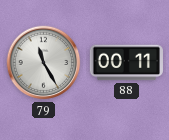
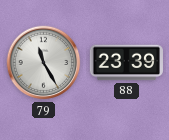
88: 00:11 -> 23:39
